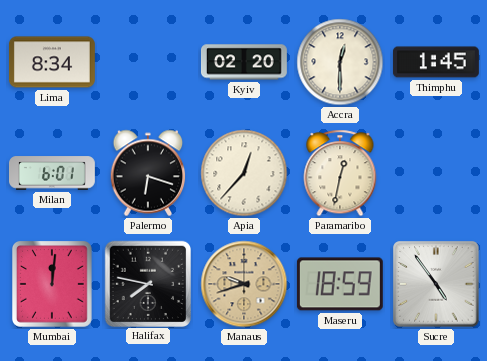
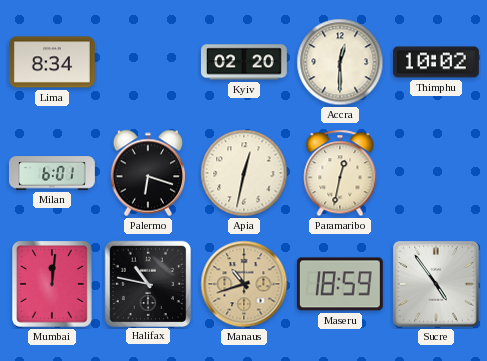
Thimphu: 1:45 -> 10:02
Apia: 12:37 -> 12:32
Halifax: 7:47 -> 10:47
Manaus: 9:42 -> 10:42
